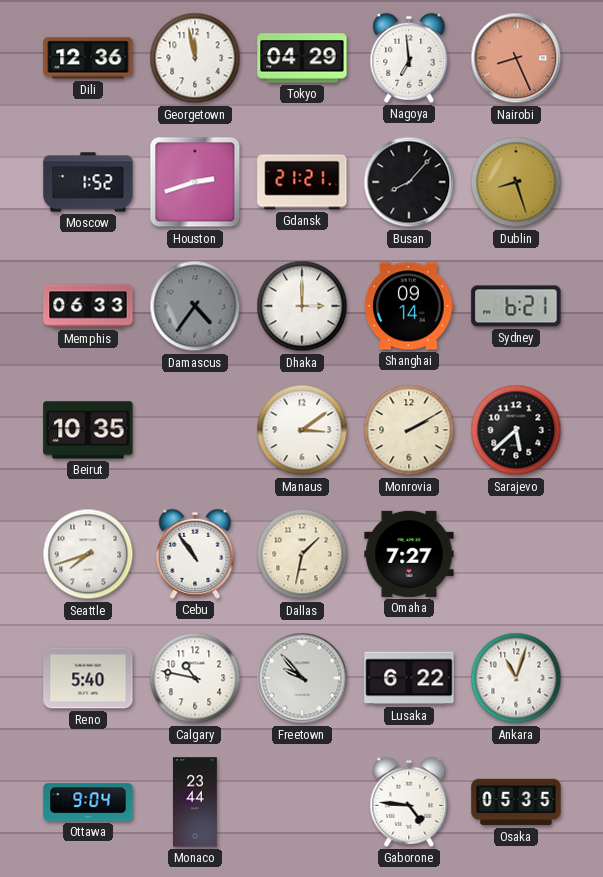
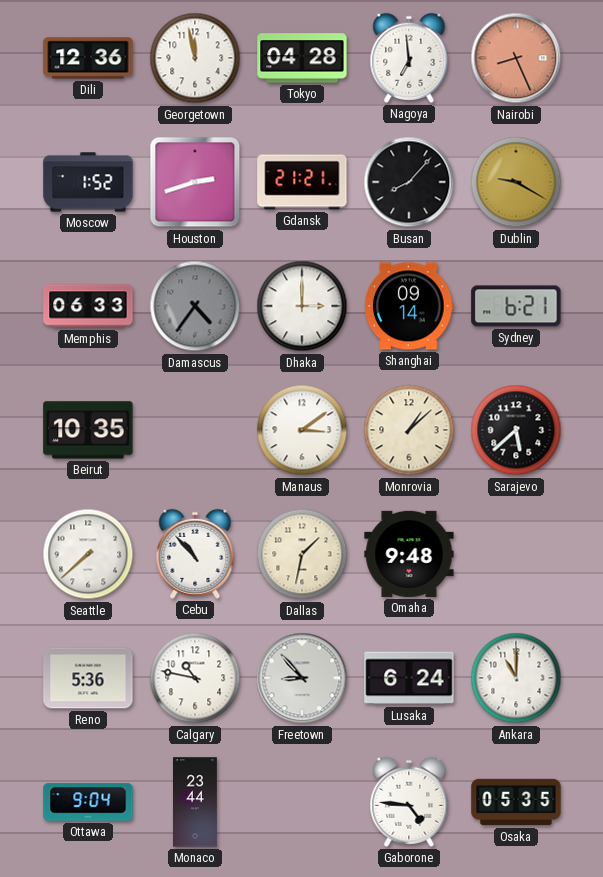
Tokyo: 04:29 -> 04:28
Dublin: 8:27 -> 9:20
Monrovia: 2:10 -> 1:08
Seattle: 7:42 -> 7:38
Cebu: 10:54 -> 10:53
Omaha: 7:27 -> 9:48
Reno: 5:40 -> 5:36
Freetown: 9:53 -> 8:53
Lusaka: 6:22 -> 6:24
Ankara: 11:03 -> 11:00
